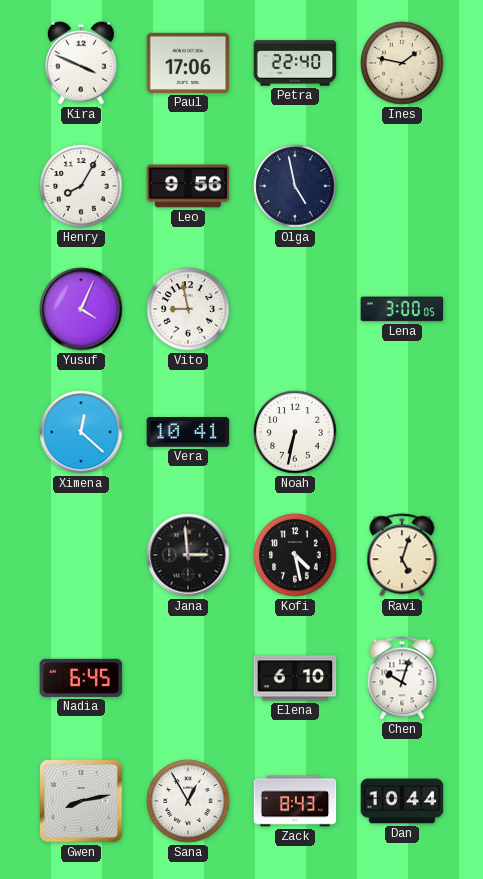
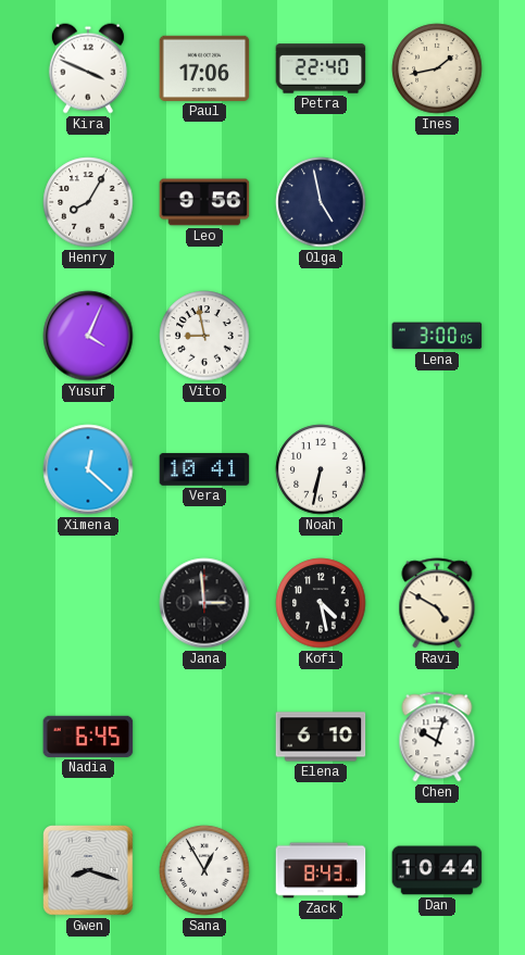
Ines: 1:47 -> 1:43
Ravi: 5:03 -> 4:50
Gwen: 8:13 -> 8:18
